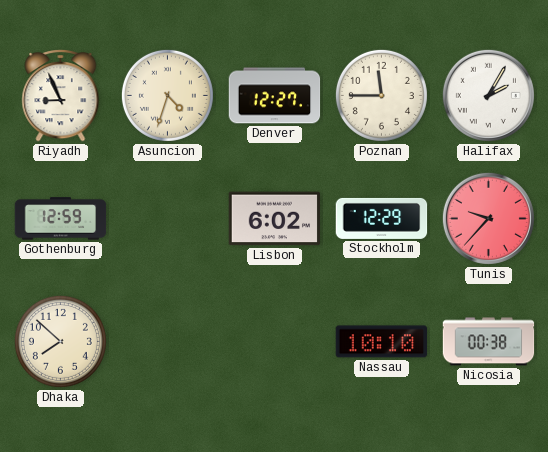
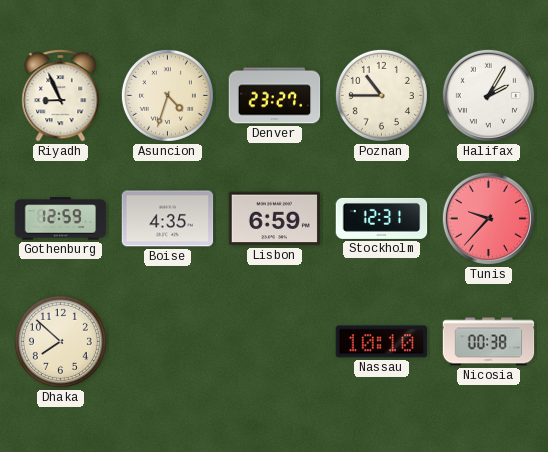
Denver: 12:27 -> 23:27
Poznan: 11:45 -> 10:45
Boise: none -> 4:35
Lisbon: 6:02 -> 6:59
Stockholm: 12:29 -> 12:31
